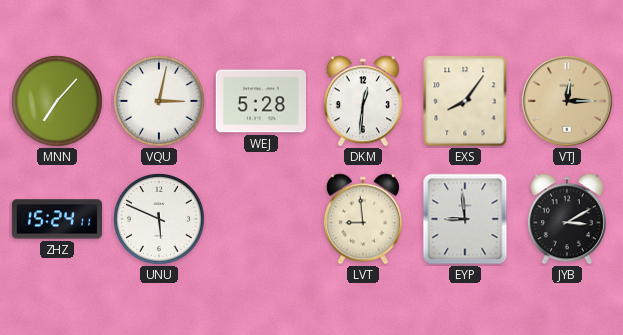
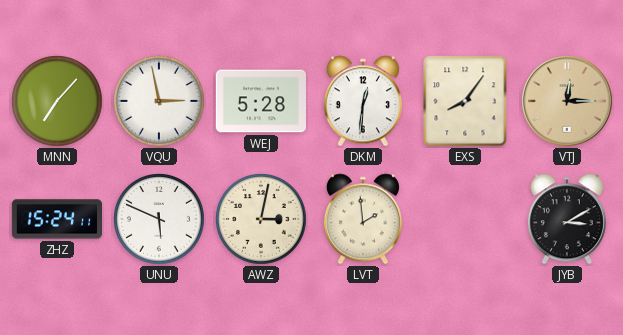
VQU: 3:02 -> 2:58
AWZ: none -> 3:02
LVT: 8:59 -> 1:59
EYP: 8:59 -> none
